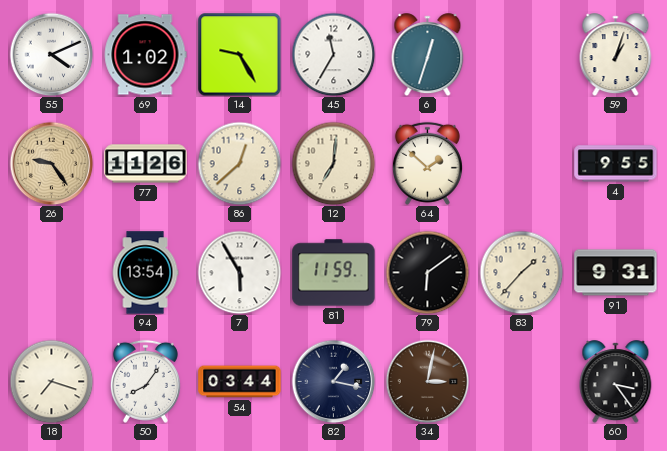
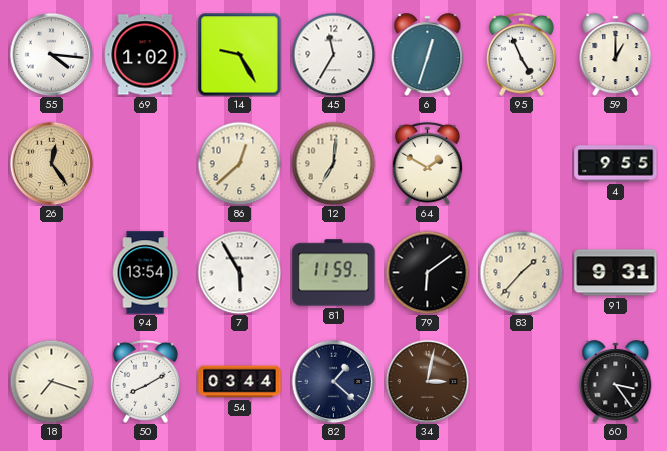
55: 4:11 -> 4:16
95: none -> 4:56
59: 1:03 -> 1:00
26: 9:24 -> 12:24
77: 11:26 -> none
64: 1:52 -> 1:50
50: 8:06 -> 8:10
82: 1:17 -> 1:22
